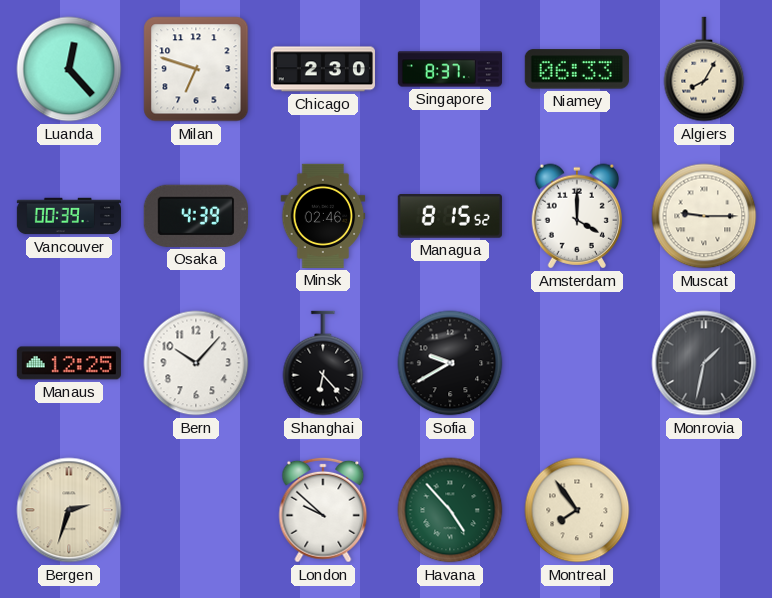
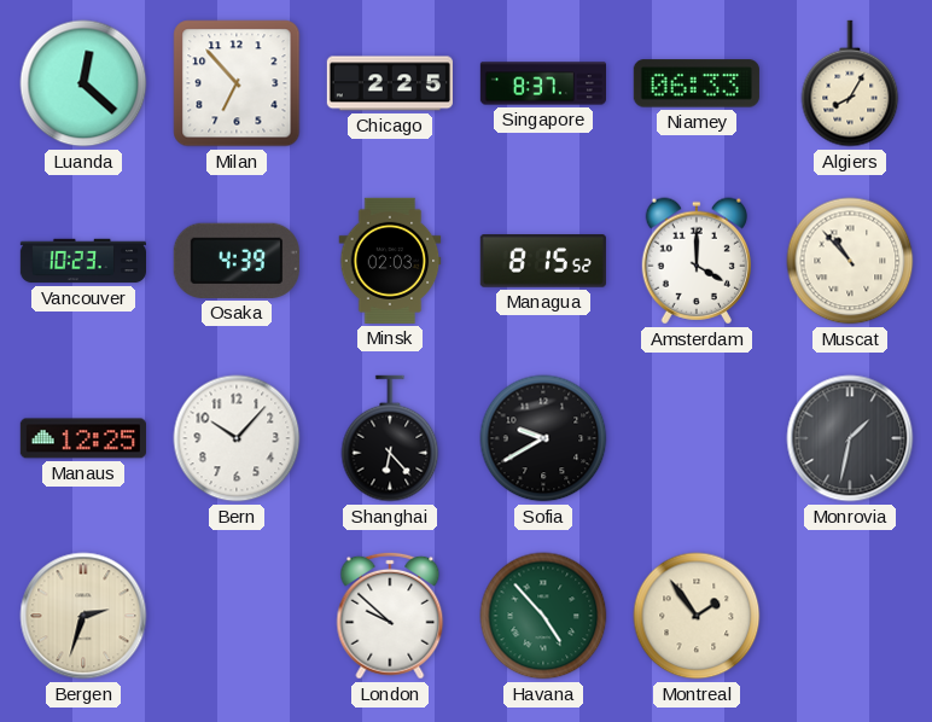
Luanda: 12:23 -> 12:22
Milan: 6:48 -> 6:53
Chicago: 2:30 -> 2:25
Vancouver: 00:39 -> 10:23
Minsk: 02:46 -> 02:03
Muscat: 9:15 -> 10:53
Montreal: 7:54 -> 1:54
